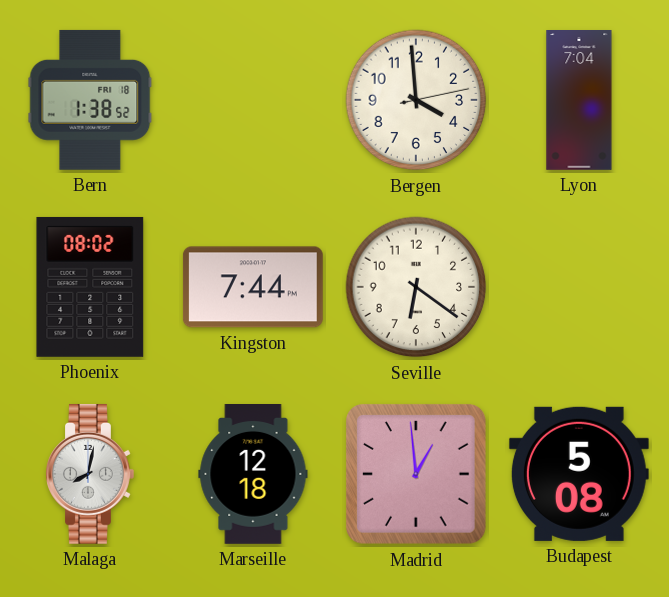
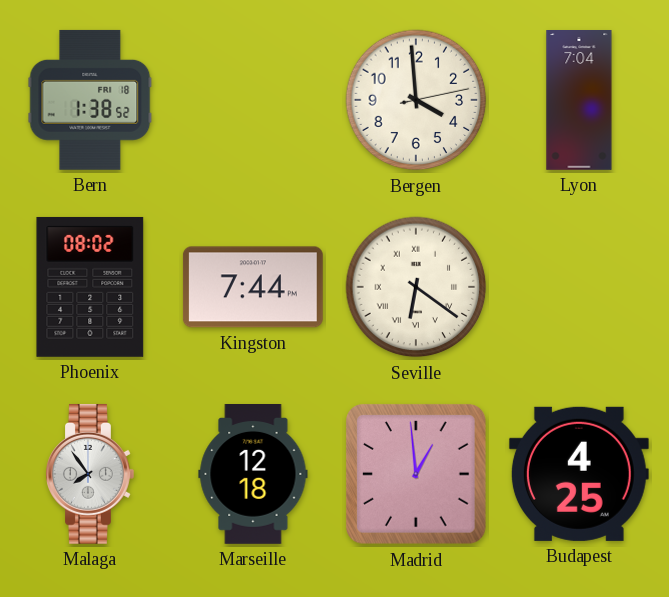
Seville numerals: Arabic -> Roman
Malaga: 8:02 -> 7:54
Budapest: 5:08 -> 4:25
